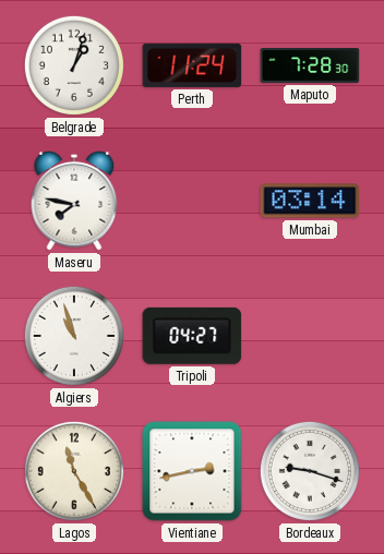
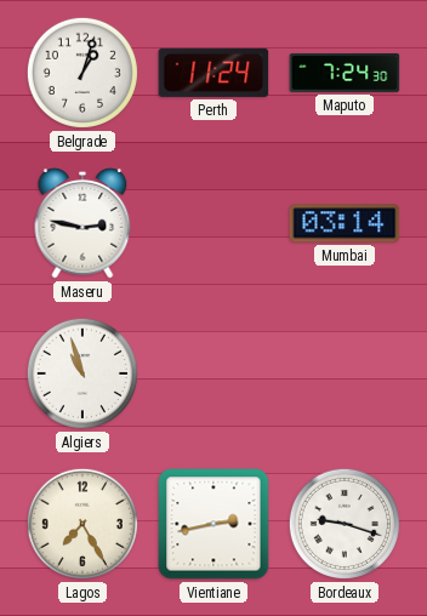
Maputo: 7:28 -> 7:24
Maseru: 7:47 -> 2:47
Tripoli: 04:27 -> none
Lagos: 11:25 -> 7:25
